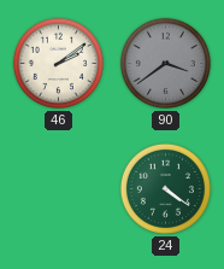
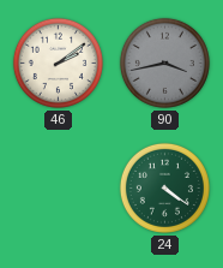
90: 3:39 -> 3:43
